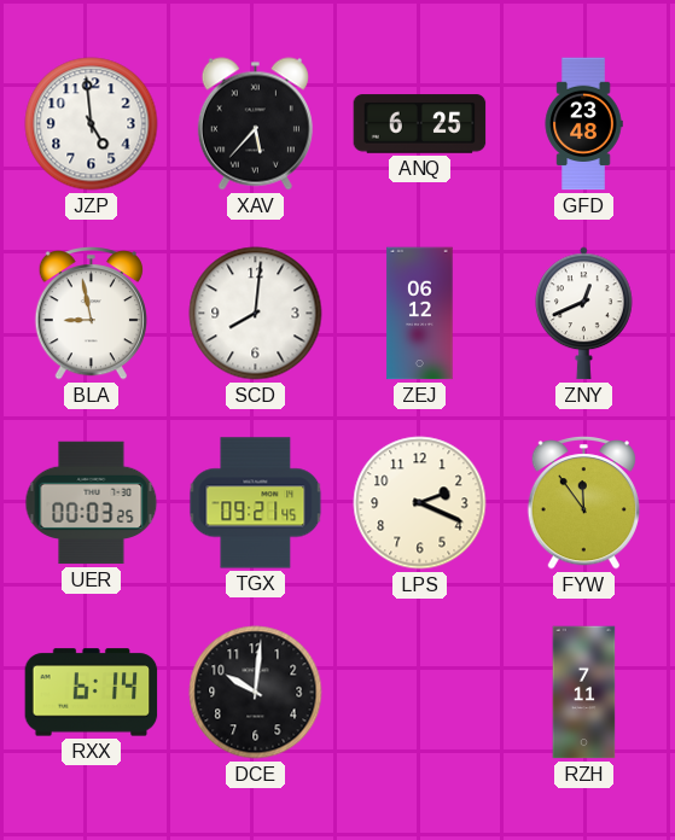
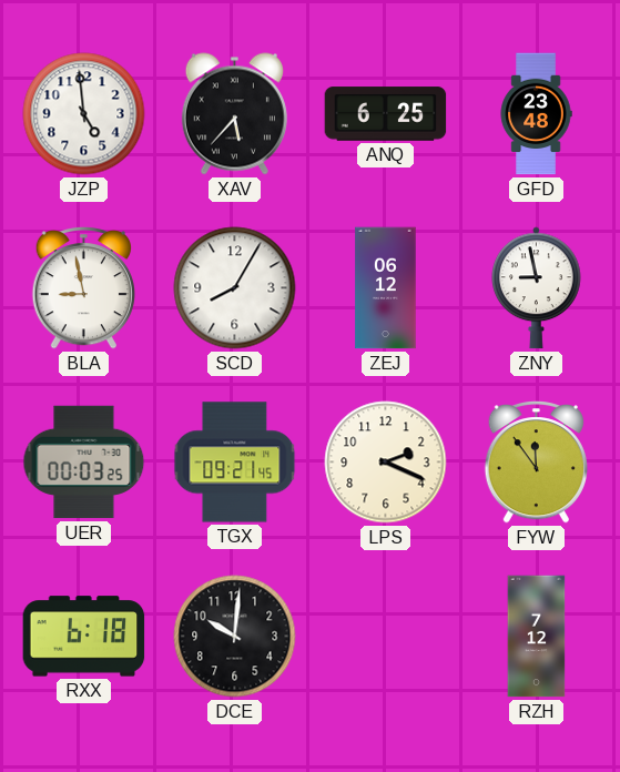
SCD: 8:01 -> 8:05
ZNY: 12:41 -> 8:58
RXX: 6:14 -> 6:18
RZH: 7:11 -> 7:12
